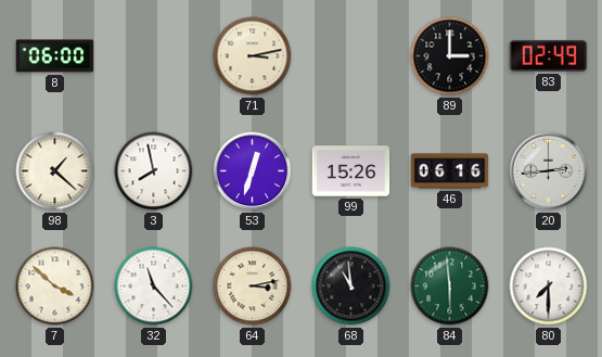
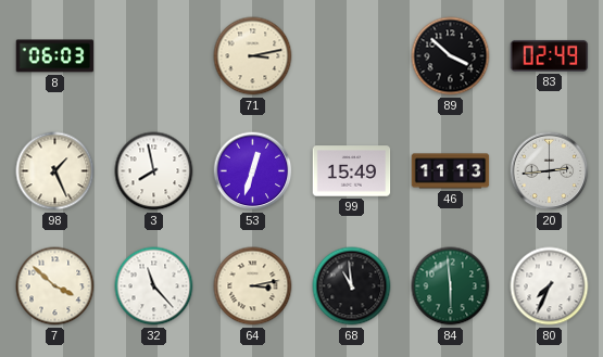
8: 06:00 -> 06:03
89: 3:00 -> 3:52
98: 1:22 -> 1:26
99: 15:26 -> 15:49
46: 06:16 -> 11:13
80: 7:30 -> 7:34
